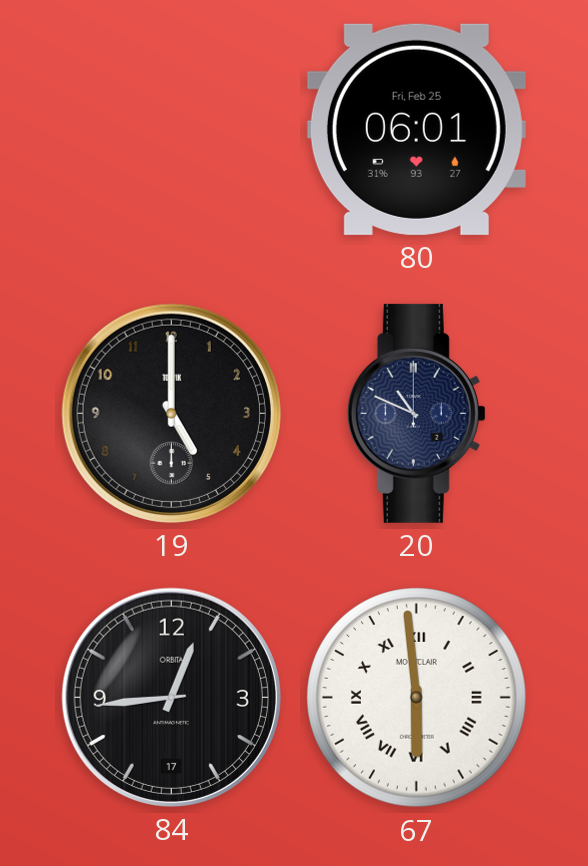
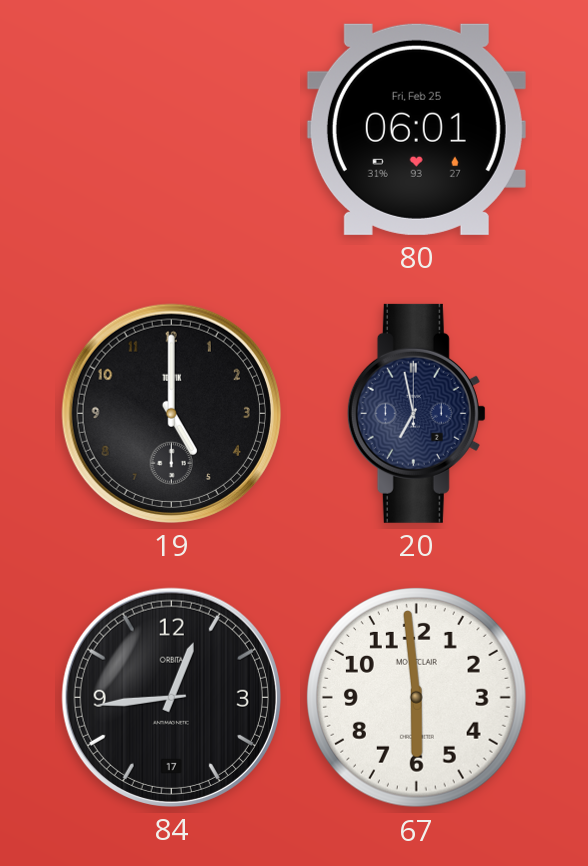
20: 10:49 -> 6:58
67 numerals: Roman -> Arabic
